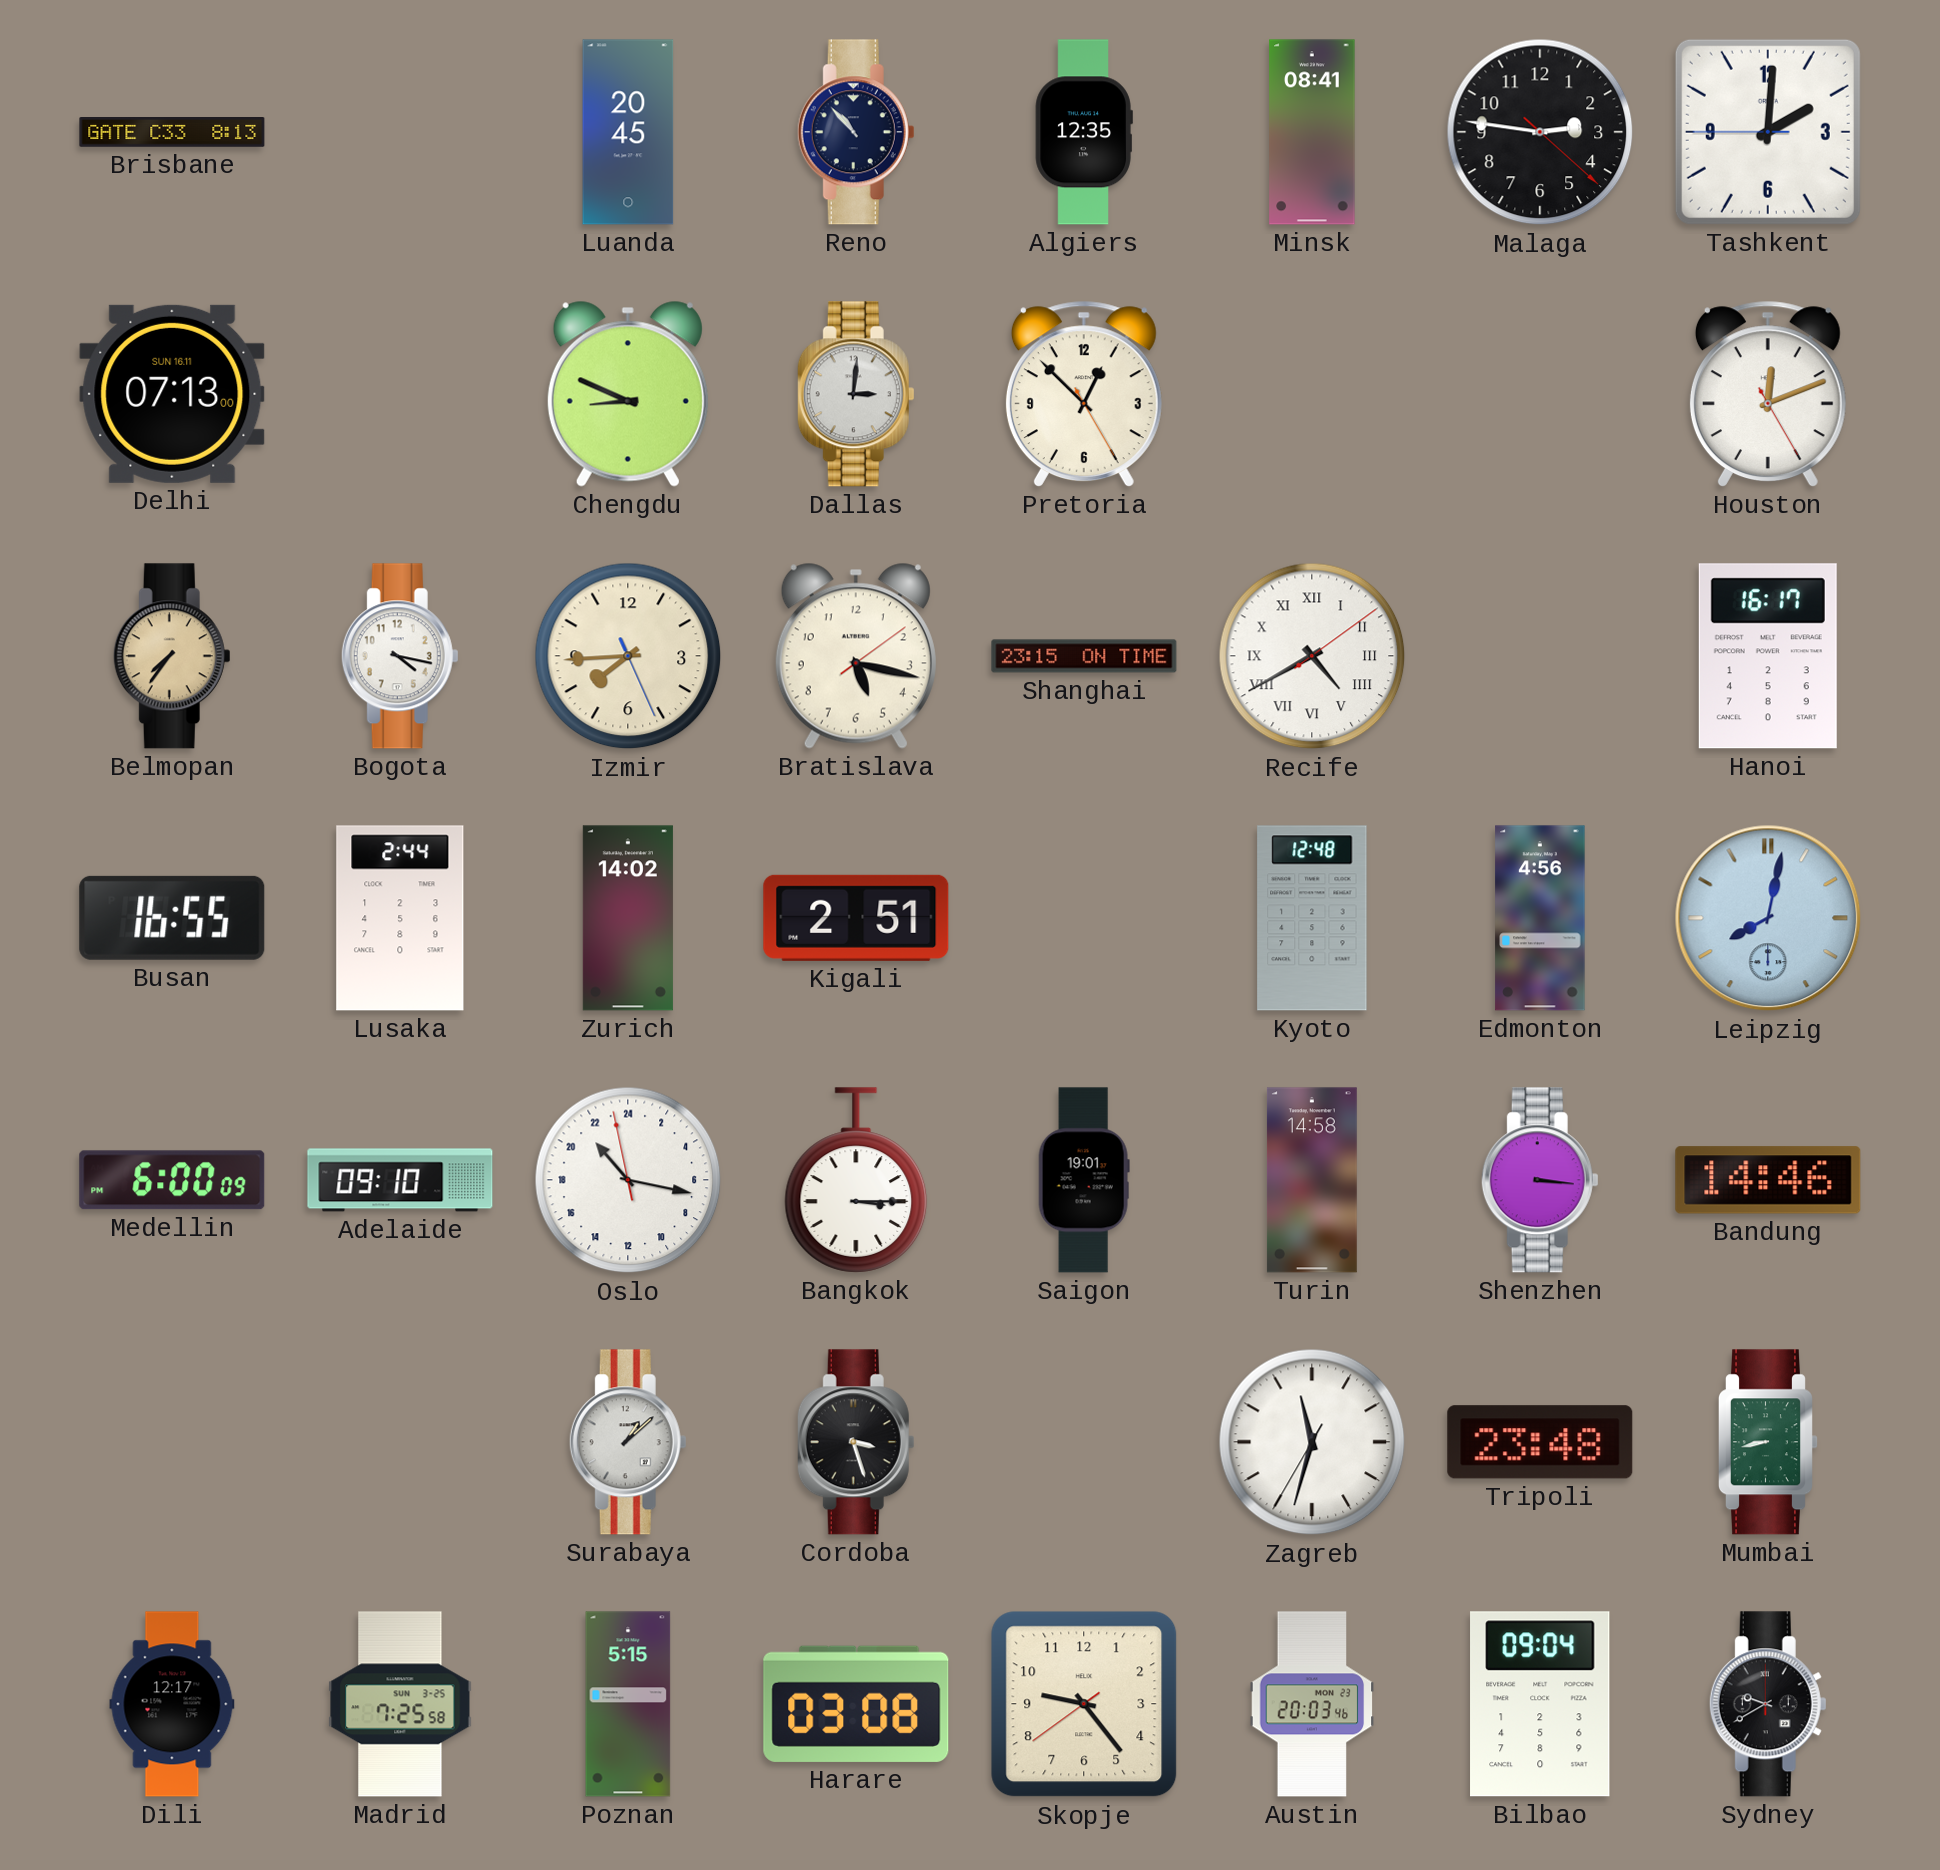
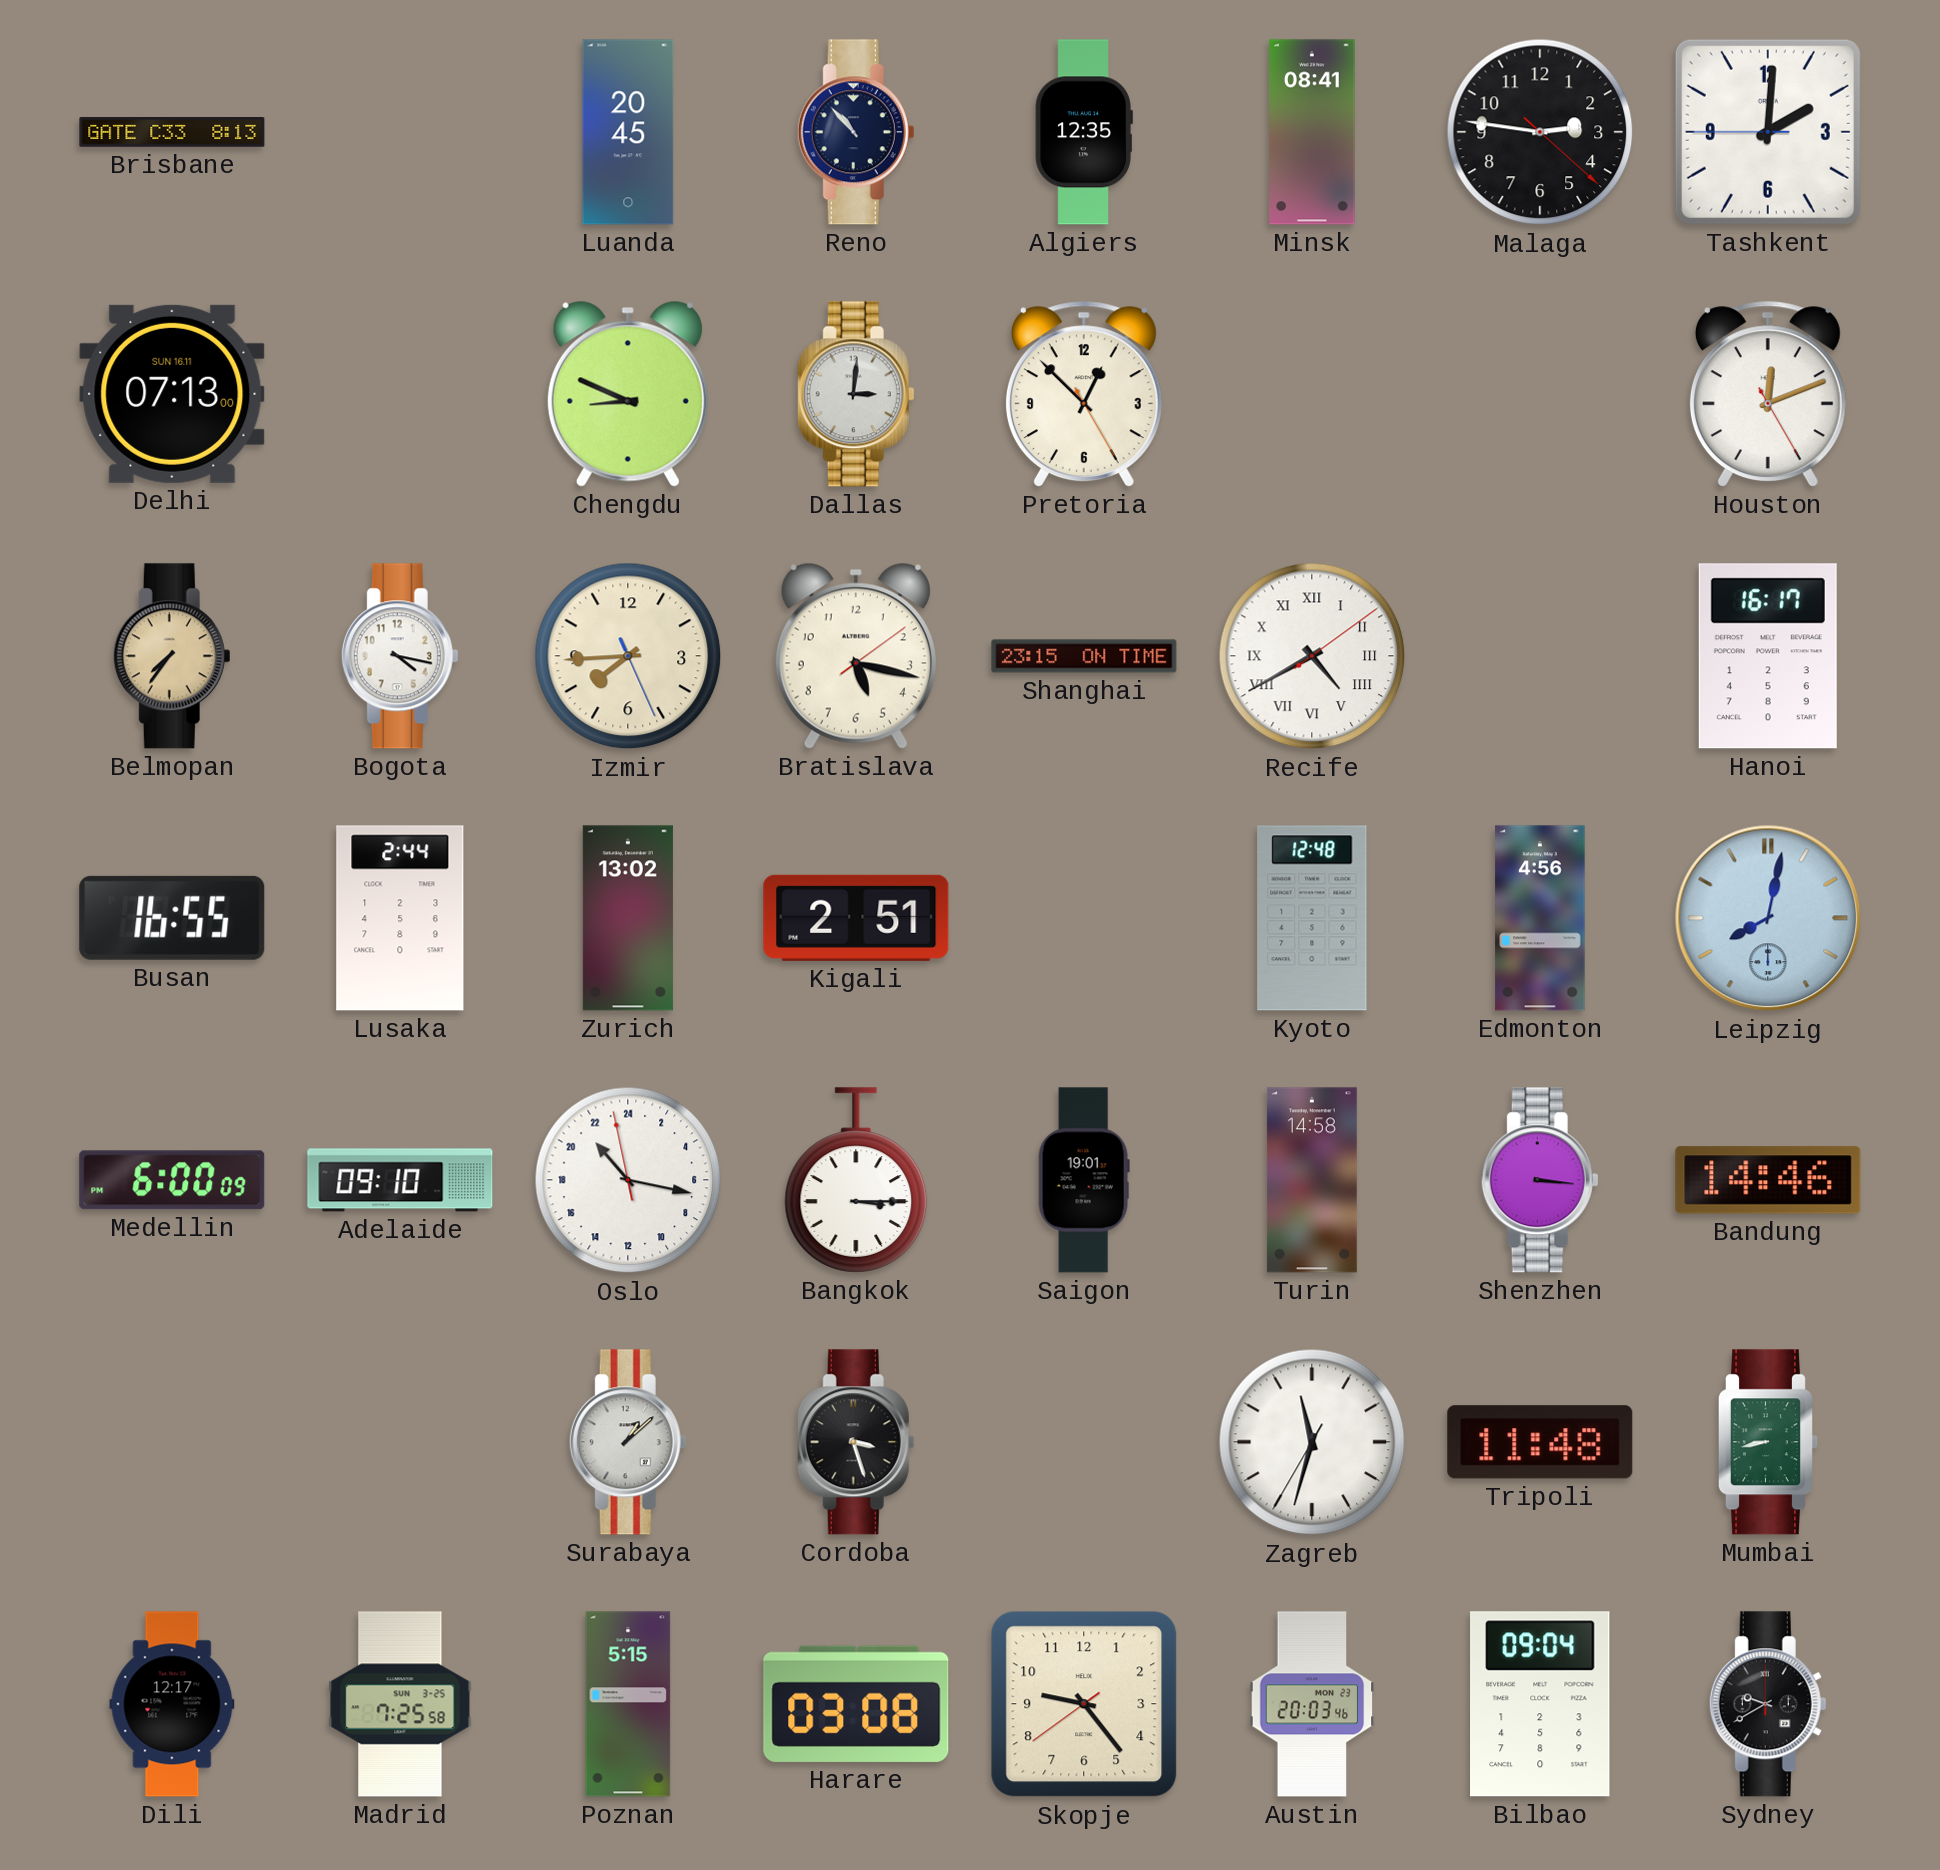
Zurich: 14:02 -> 13:02
Tripoli: 23:48 -> 11:48
